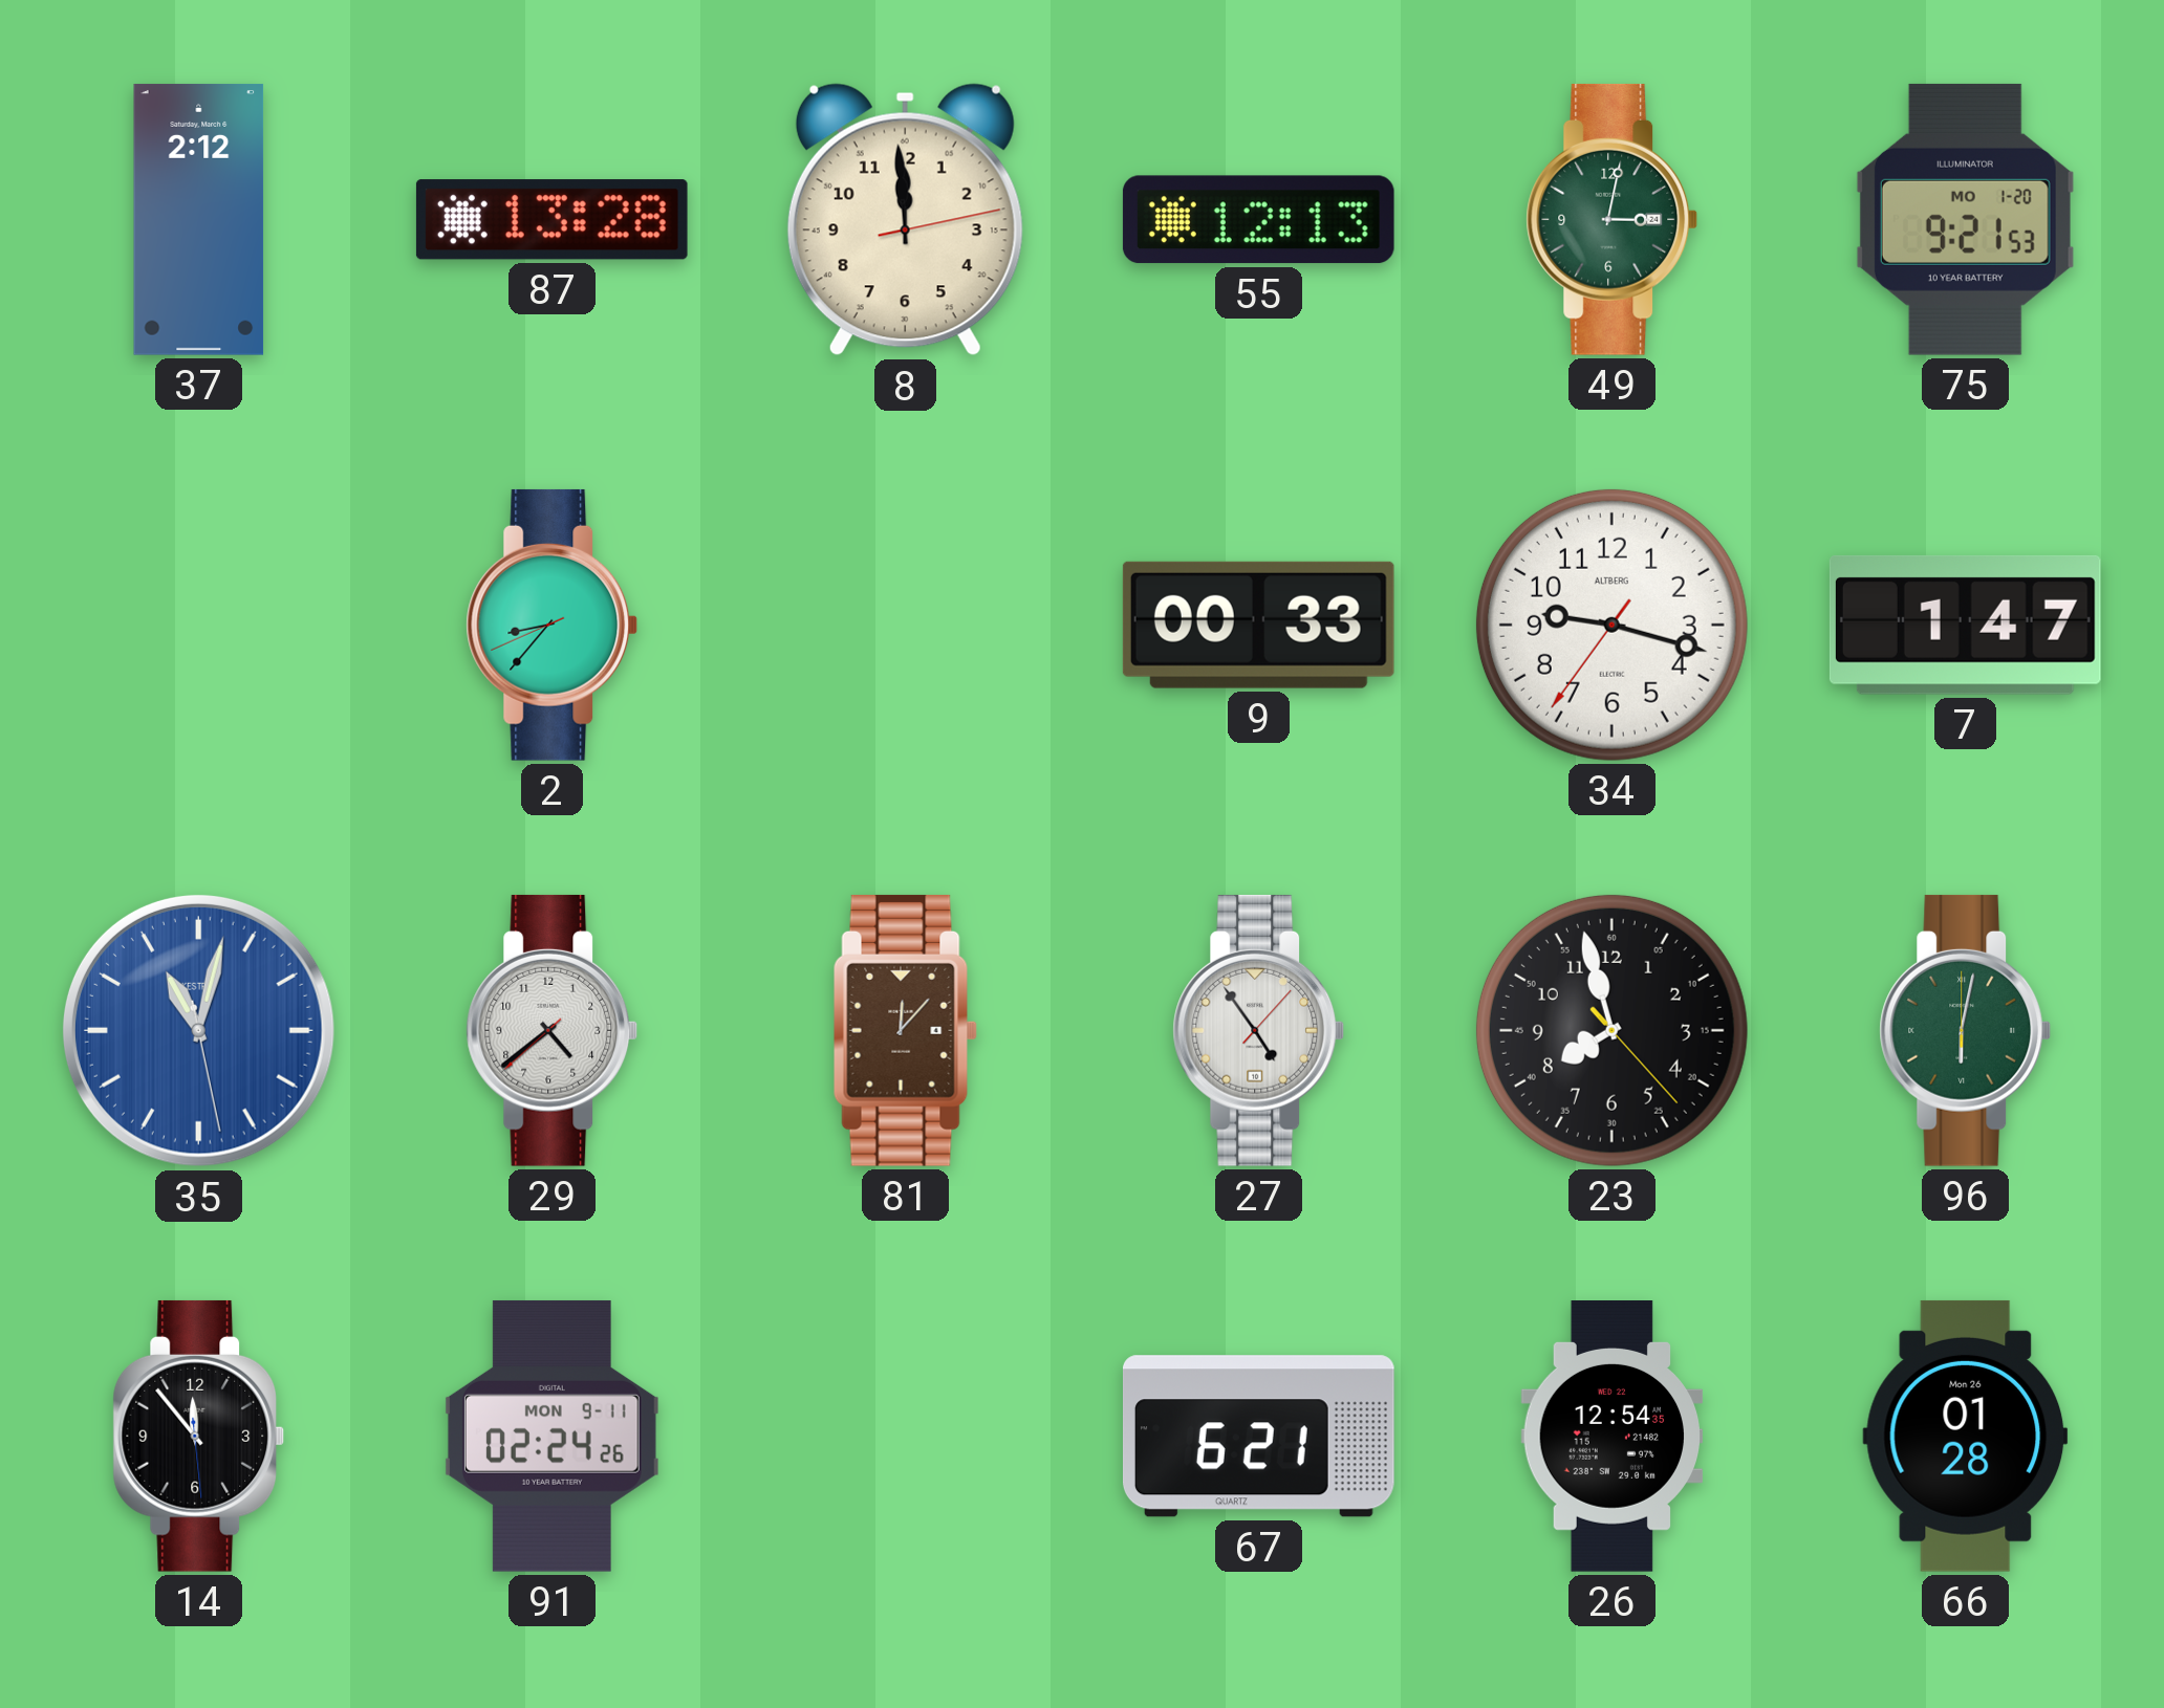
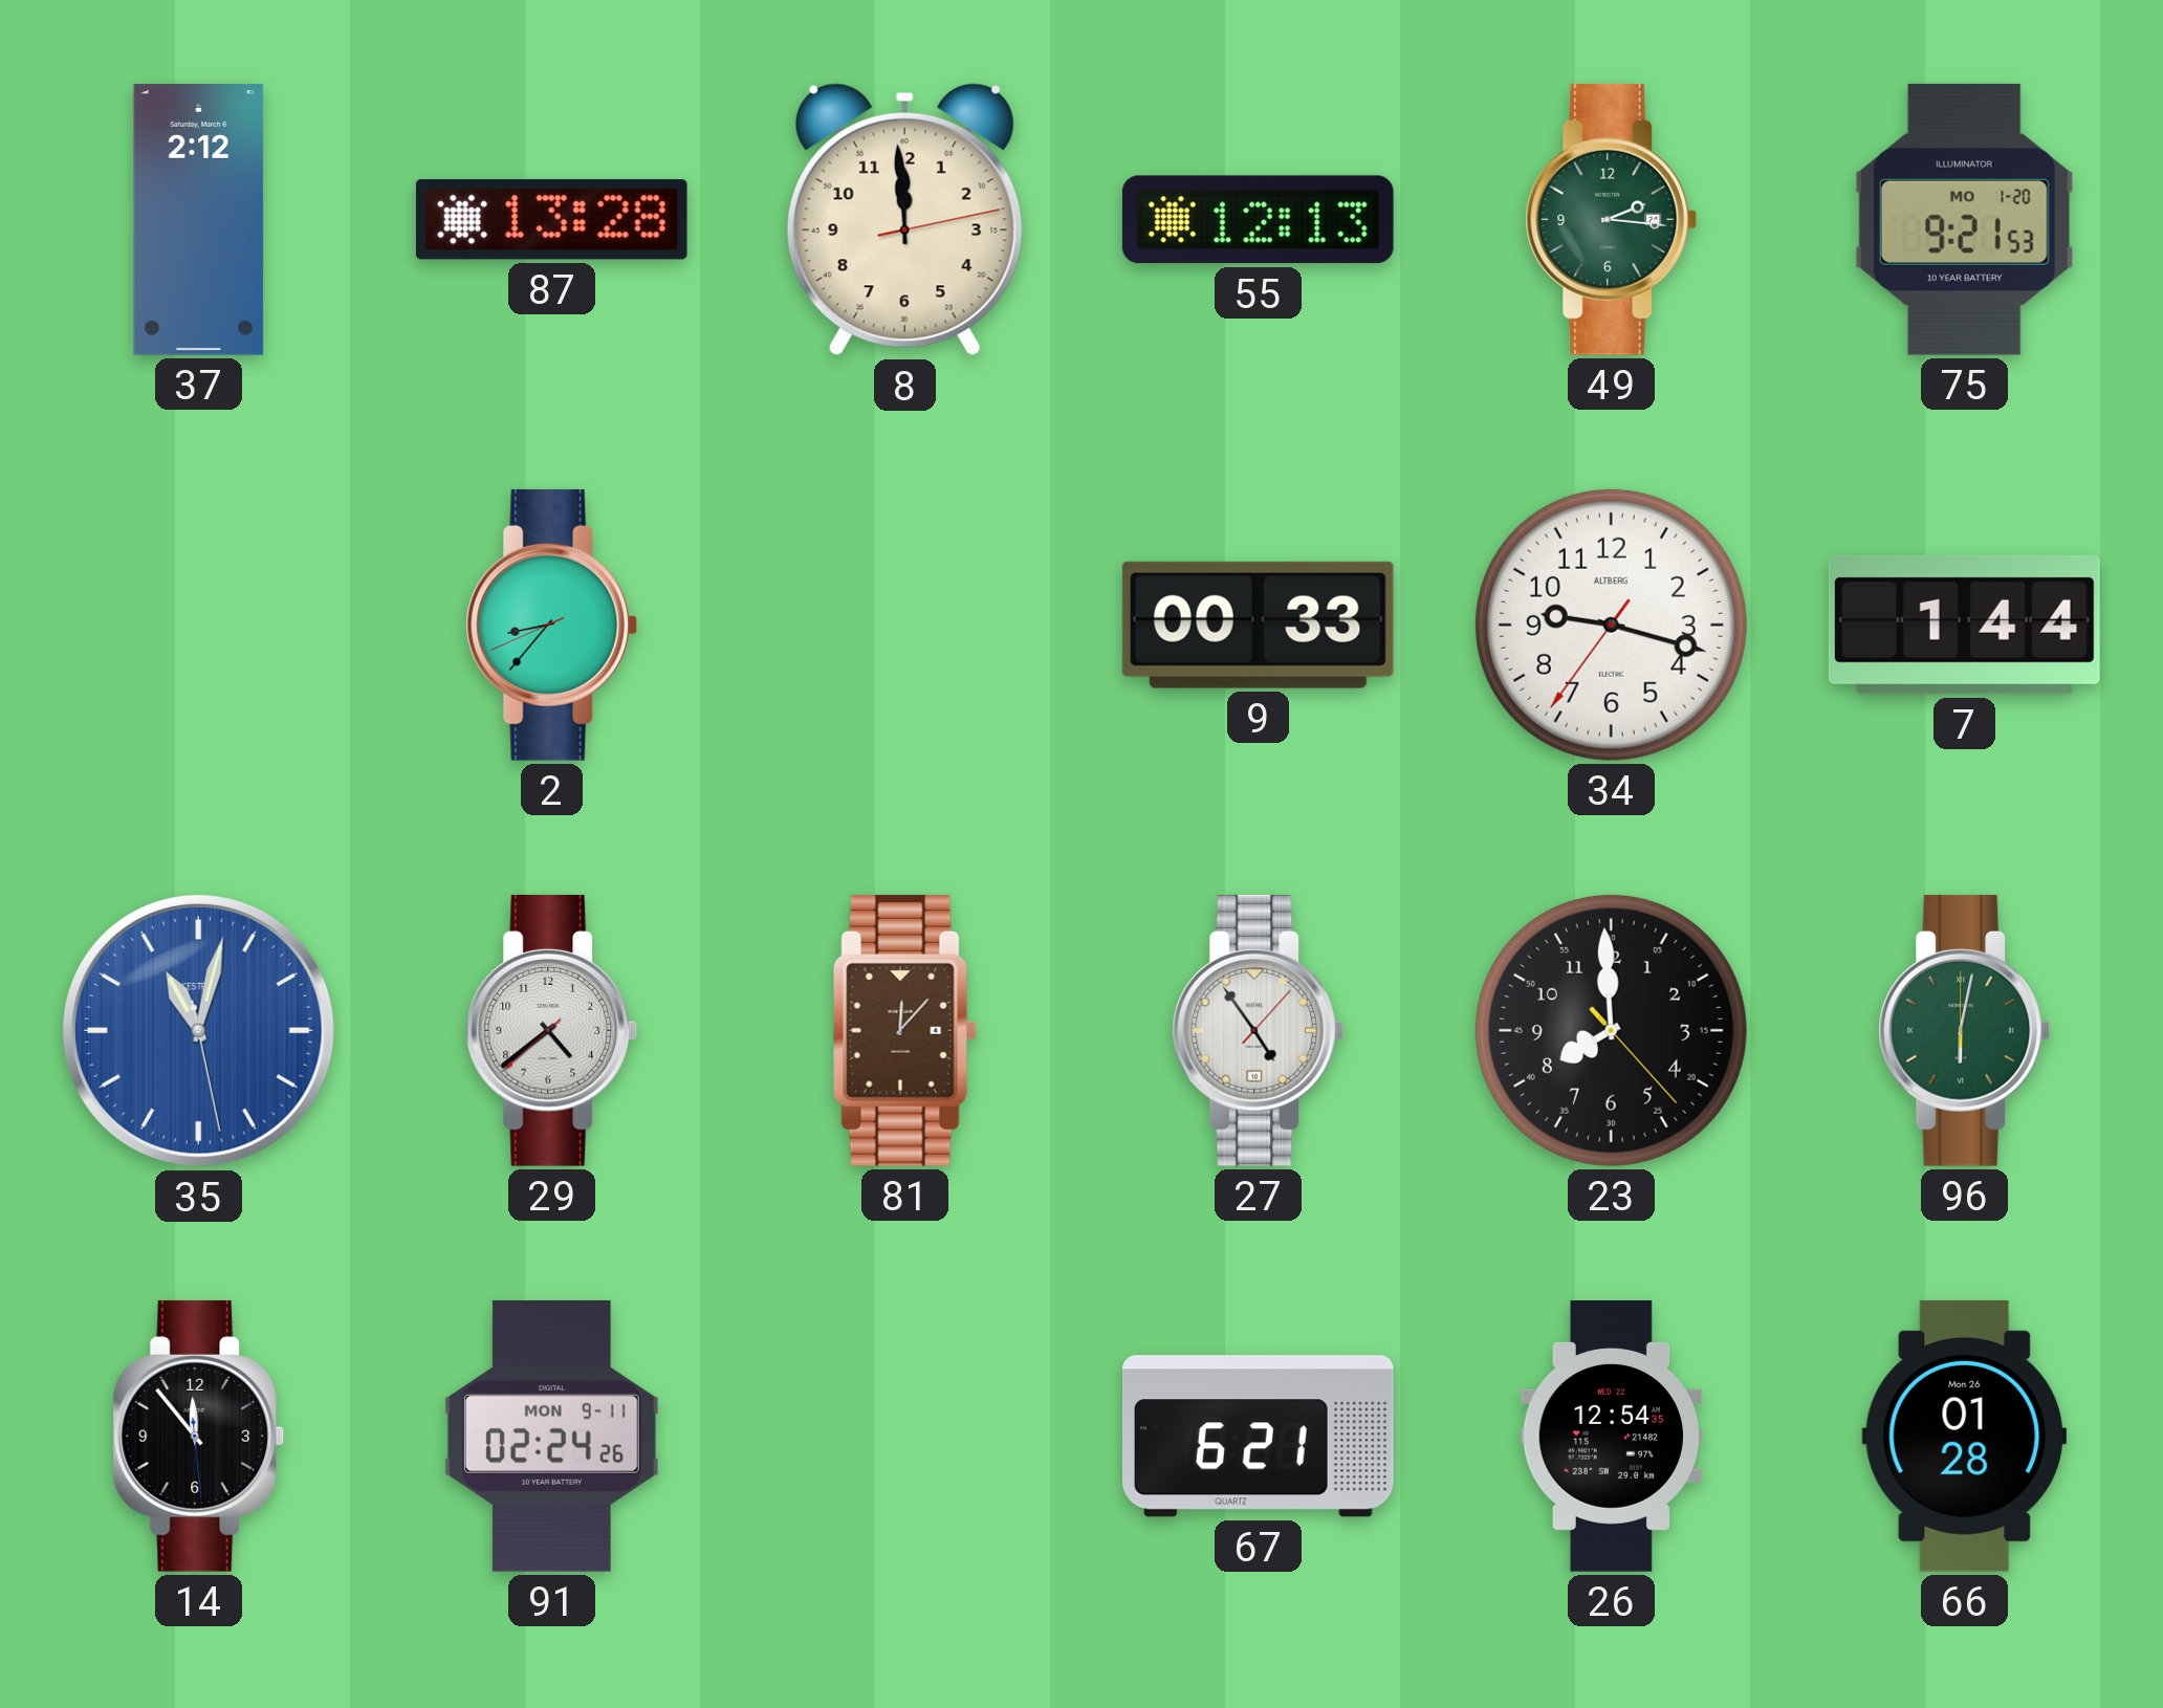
49: 3:02 -> 2:16
7: 1:47 -> 1:44
23: 7:57 -> 7:59
